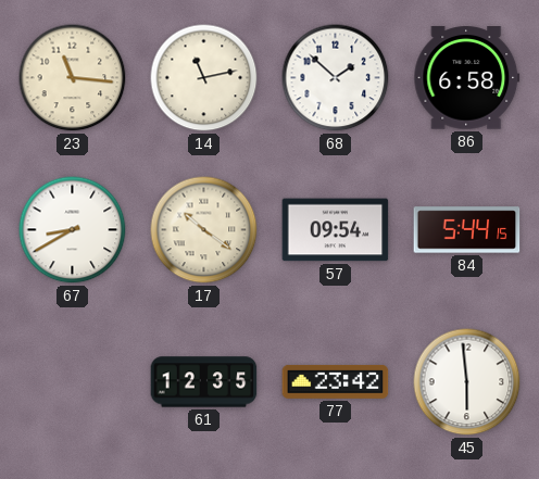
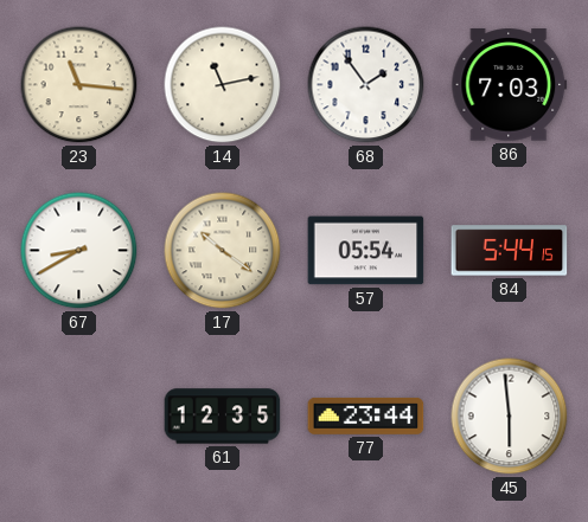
68: 1:52 -> 1:54
86: 6:58 -> 7:03
57: 09:54 -> 05:54
77: 23:42 -> 23:44
